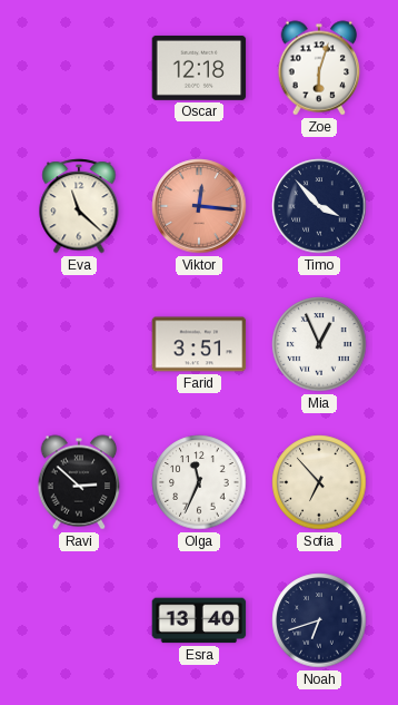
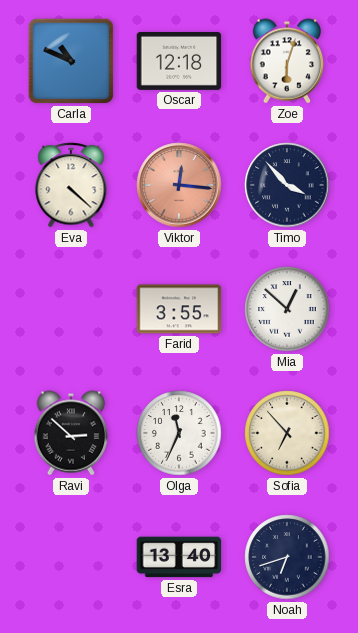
Carla: none -> 10:49
Eva: 11:22 -> 4:22
Farid: 3:51 -> 3:55
Mia: 12:56 -> 12:52
